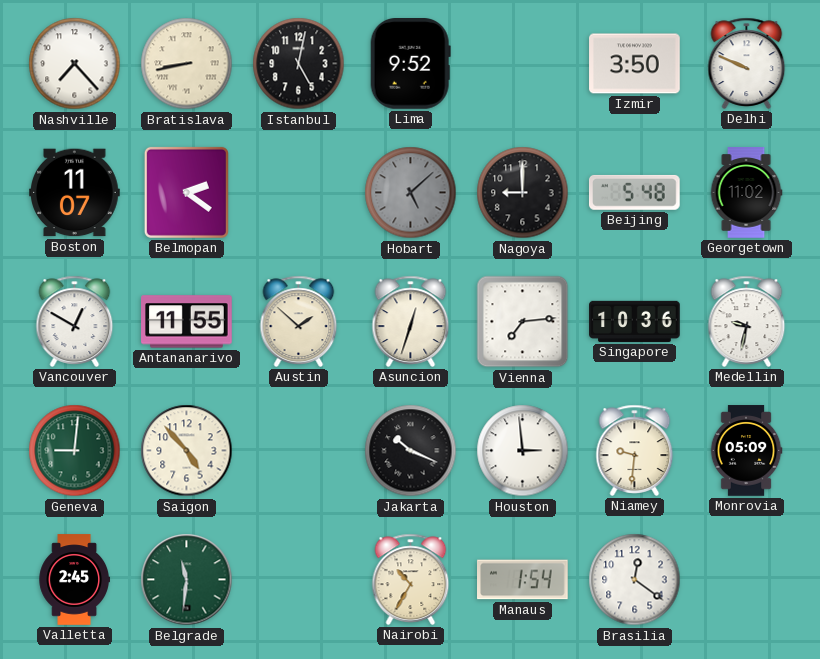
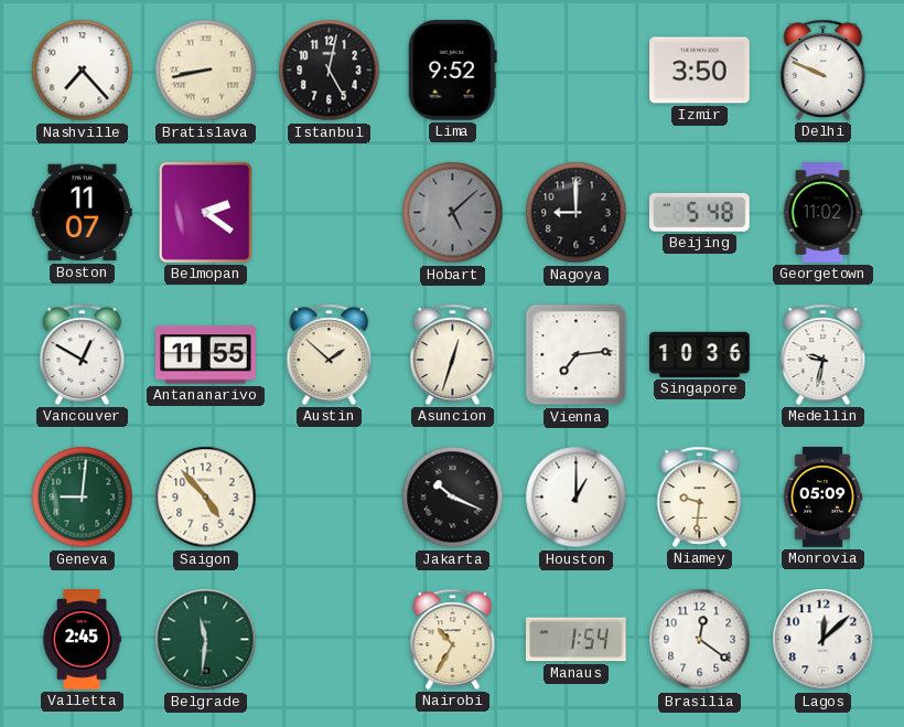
Houston: 2:59 -> 1:00
Lagos: none -> 12:08
